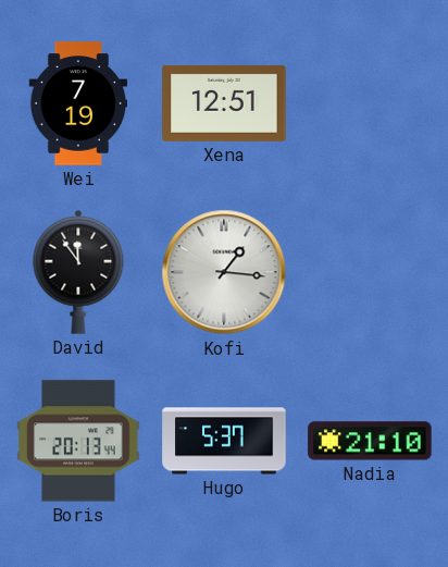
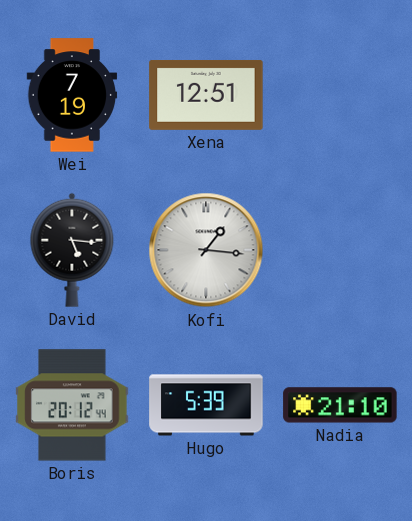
David: 11:54 -> 5:16
Boris: 20:13 -> 20:12
Hugo: 5:37 -> 5:39
